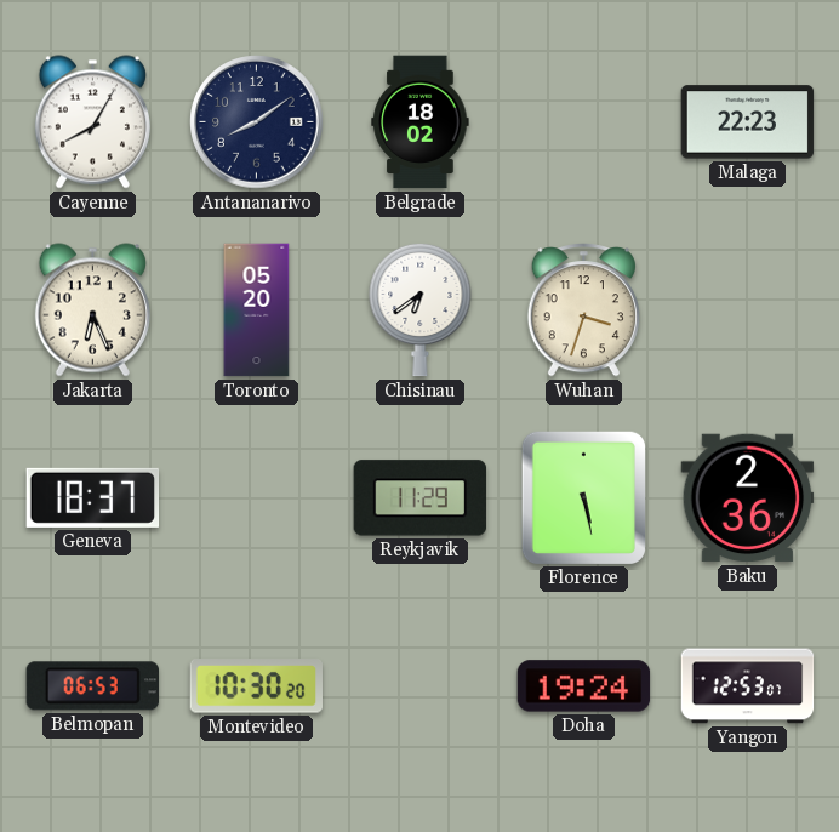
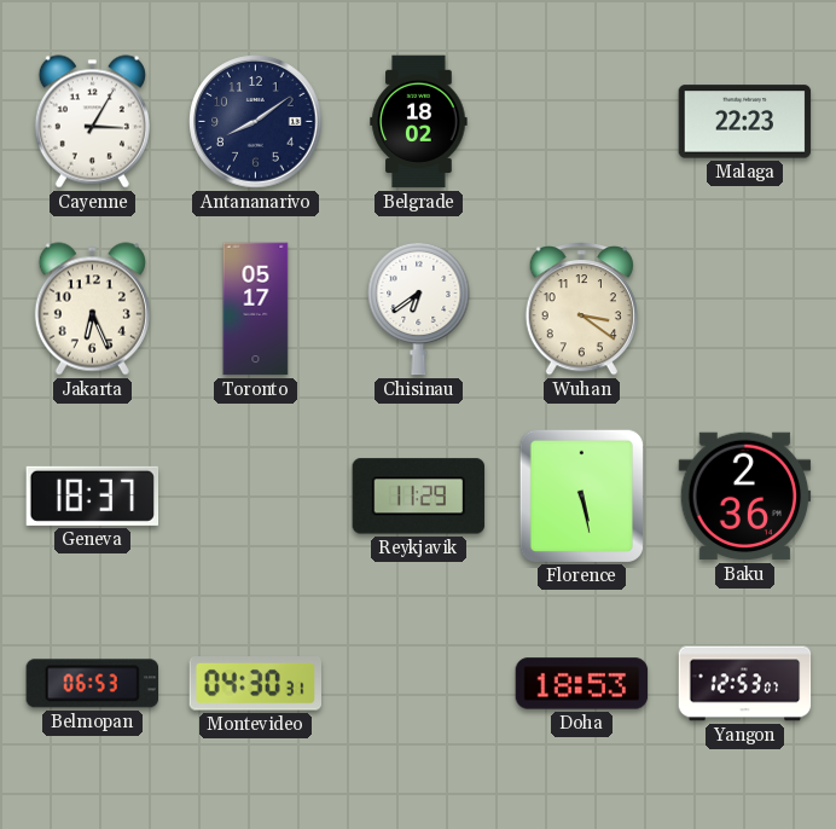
Cayenne: 8:05 -> 3:05
Toronto: 05:20 -> 05:17
Wuhan: 3:33 -> 3:21
Montevideo: 10:30 -> 04:30
Doha: 19:24 -> 18:53
